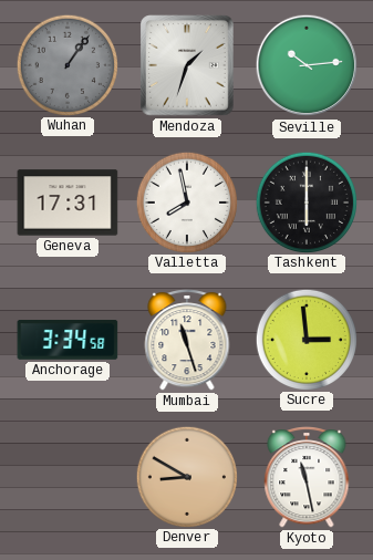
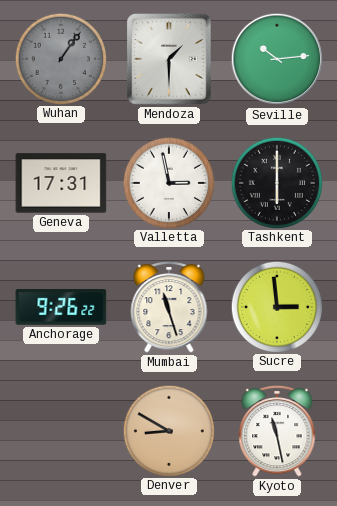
Mendoza: 1:33 -> 1:30
Valletta: 7:58 -> 2:58
Anchorage: 3:34 -> 9:26
